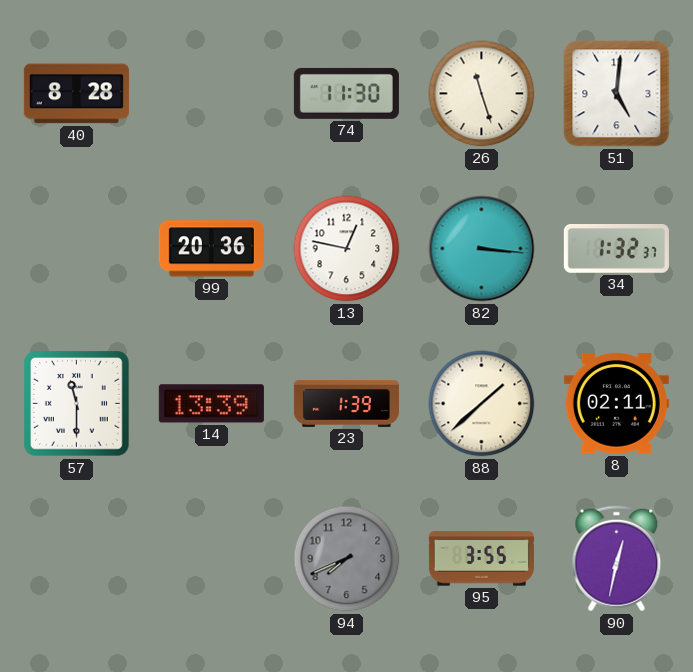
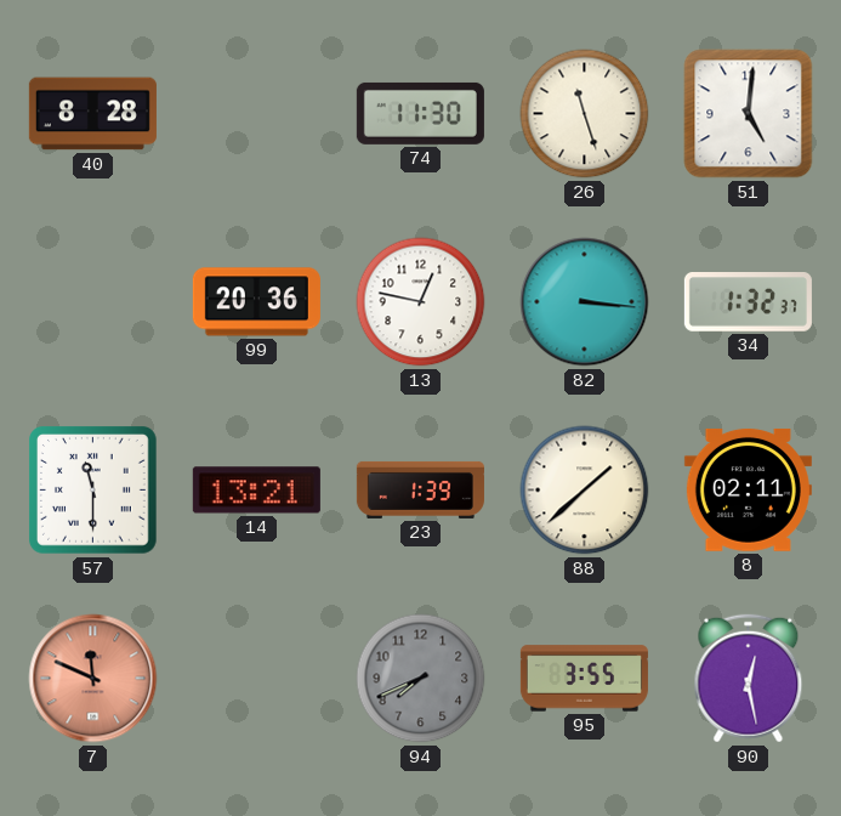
14: 13:39 -> 13:21
7: none -> 11:49
90: 12:32 -> 12:28
